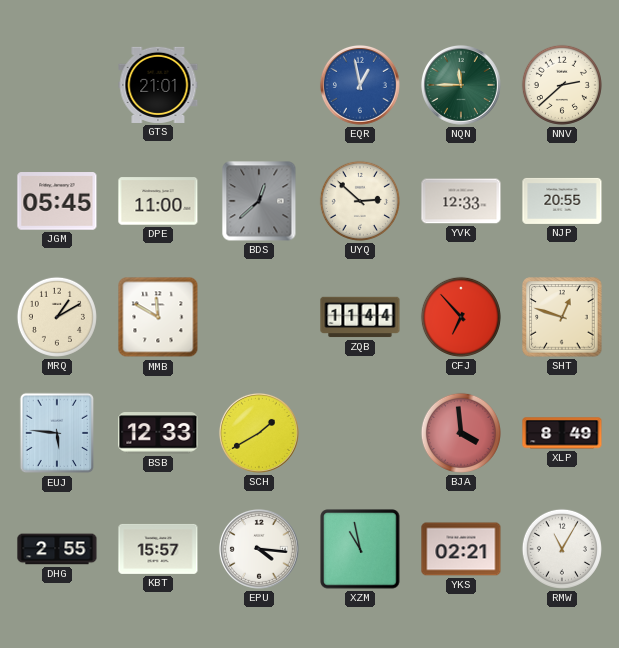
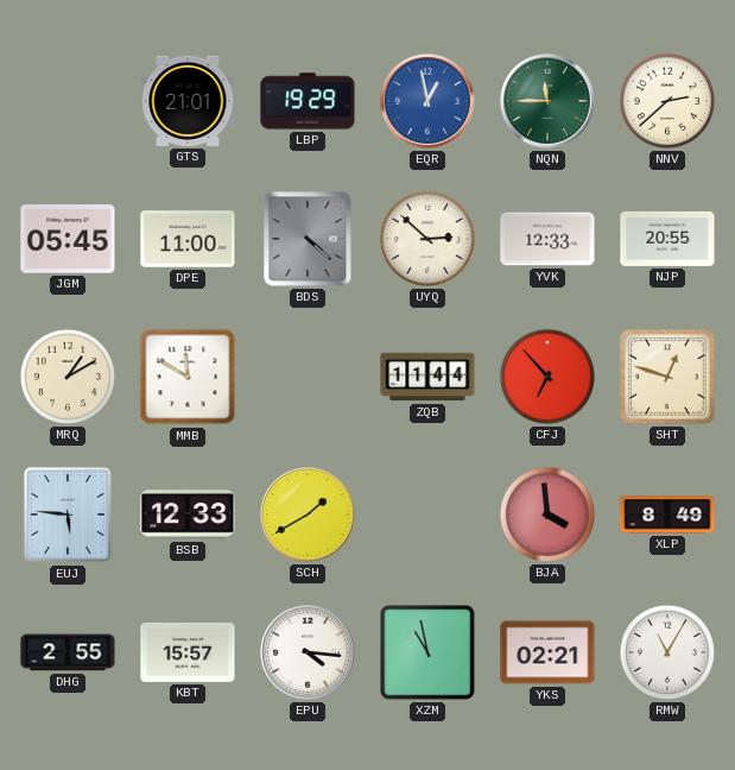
LBP: none -> 19:29
BDS: 12:38 -> 4:22
